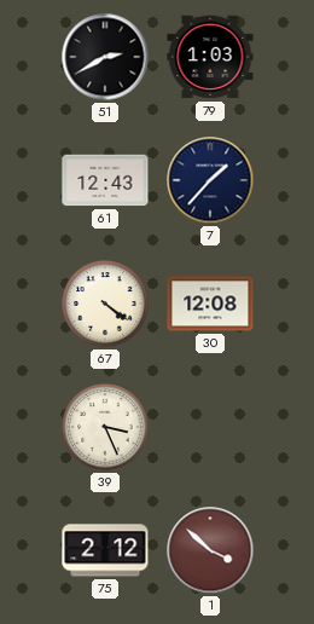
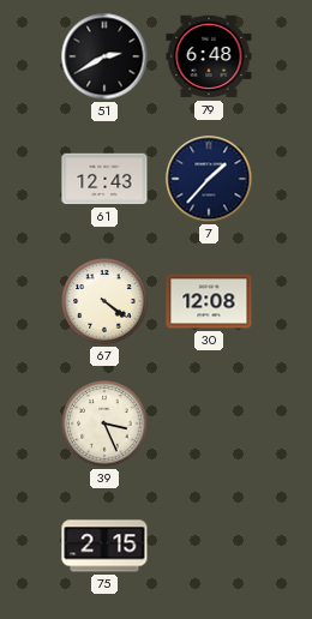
79: 1:03 -> 6:48
75: 2:12 -> 2:15
1: 3:52 -> none
